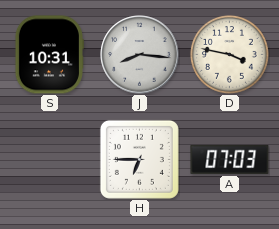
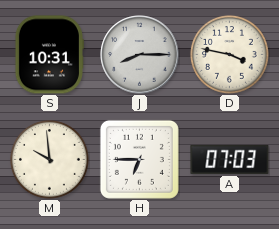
J: 8:16 -> 8:15
M: none -> 9:59
